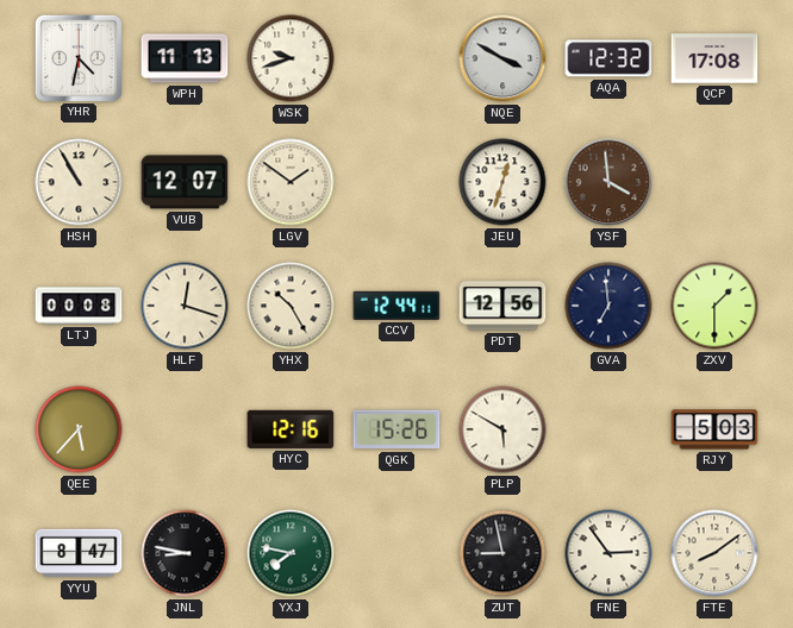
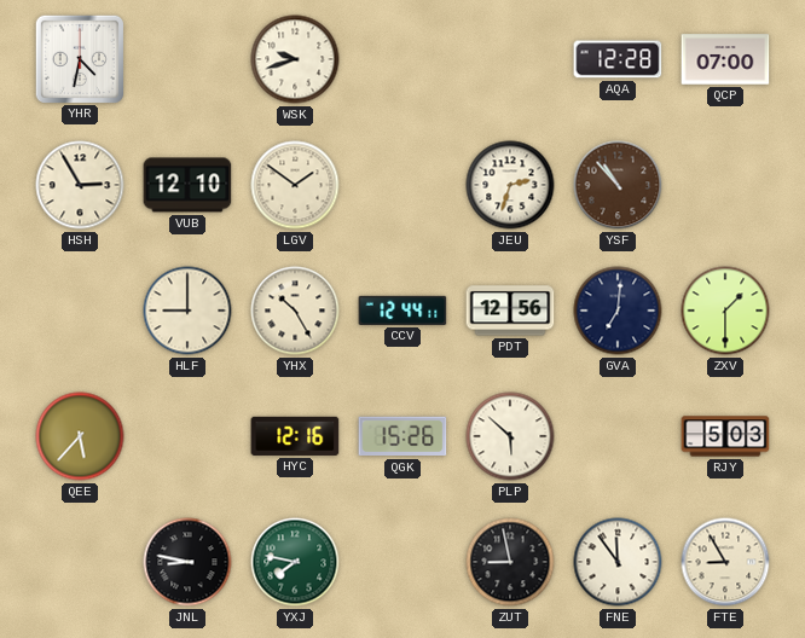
WPH: 11:13 -> none
NQE: 3:50 -> none
AQA: 12:32 -> 12:28
QCP: 17:08 -> 07:00
HSH: 10:55 -> 2:55
VUB: 12:07 -> 12:10
JEU: 12:33 -> 2:33
YSF: 3:59 -> 10:53
LTJ: 00:08 -> none
HLF: 12:18 -> 9:00
GVA: 6:59 -> 7:01
PLP: 5:50 -> 5:52
YYU: 8:47 -> none
FNE: 2:54 -> 11:54
FTE: 8:09 -> 8:55
